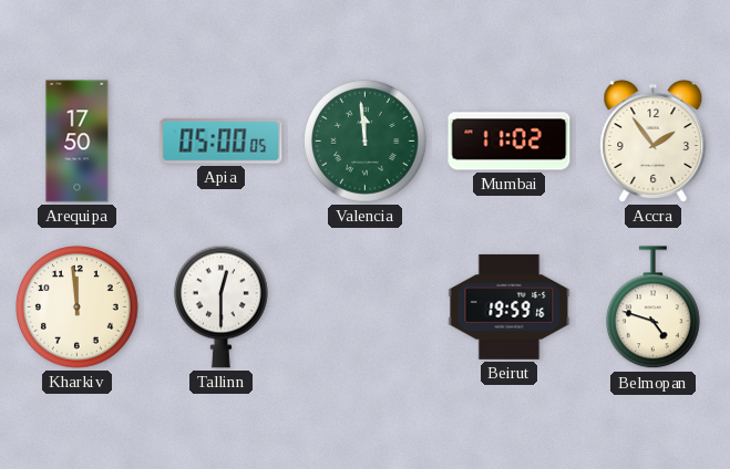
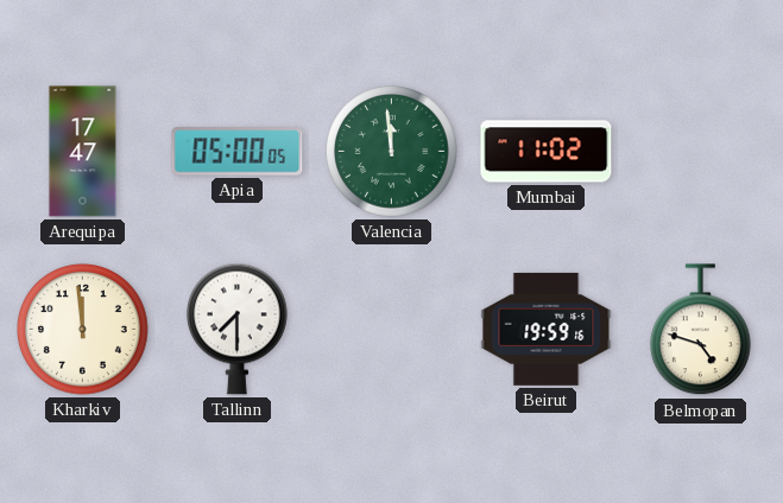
Arequipa: 17:50 -> 17:47
Accra: 1:54 -> none
Tallinn: 12:30 -> 7:30
